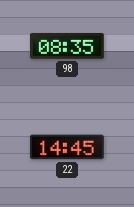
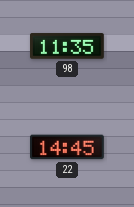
98: 08:35 -> 11:35
